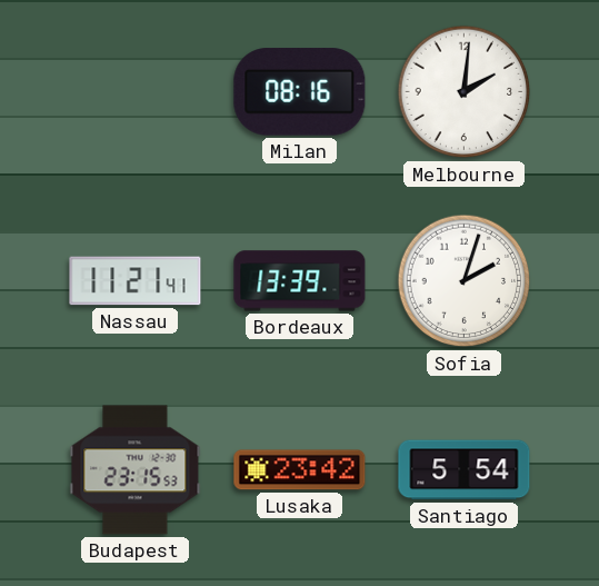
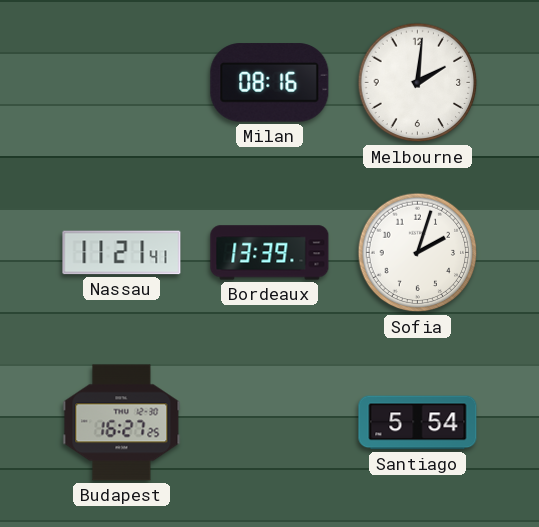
Budapest: 23:15 -> 16:27
Lusaka: 23:42 -> none
